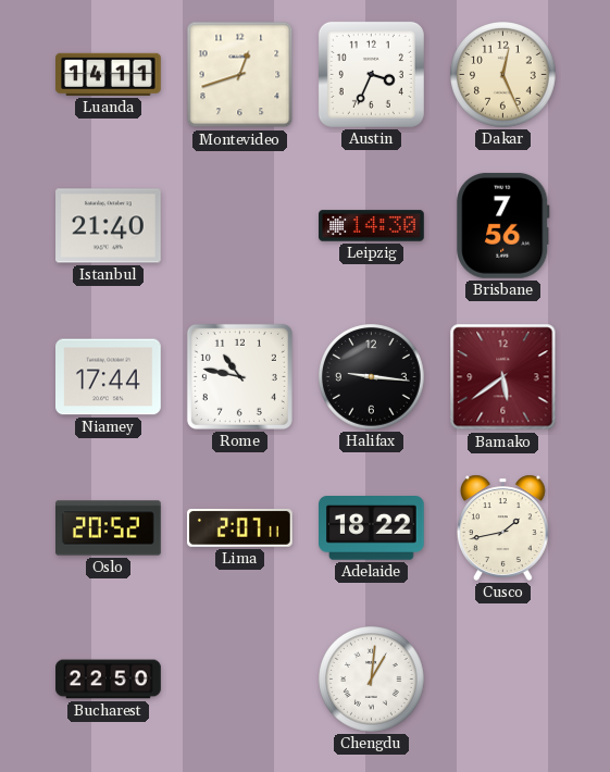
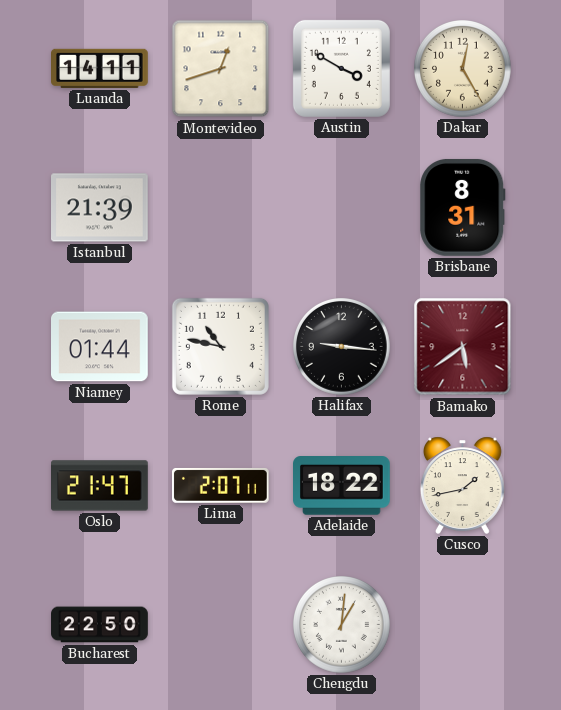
Austin: 3:34 -> 3:50
Dakar: 12:26 -> 12:25
Istanbul: 21:40 -> 21:39
Leipzig: 14:30 -> none
Brisbane: 7:56 -> 8:31
Niamey: 17:44 -> 01:44
Oslo: 20:52 -> 21:47
